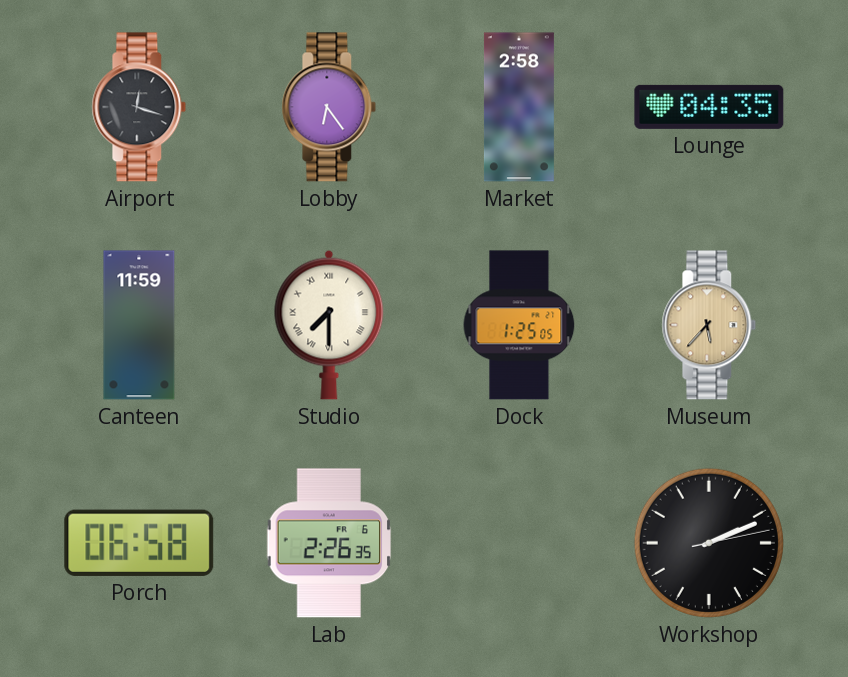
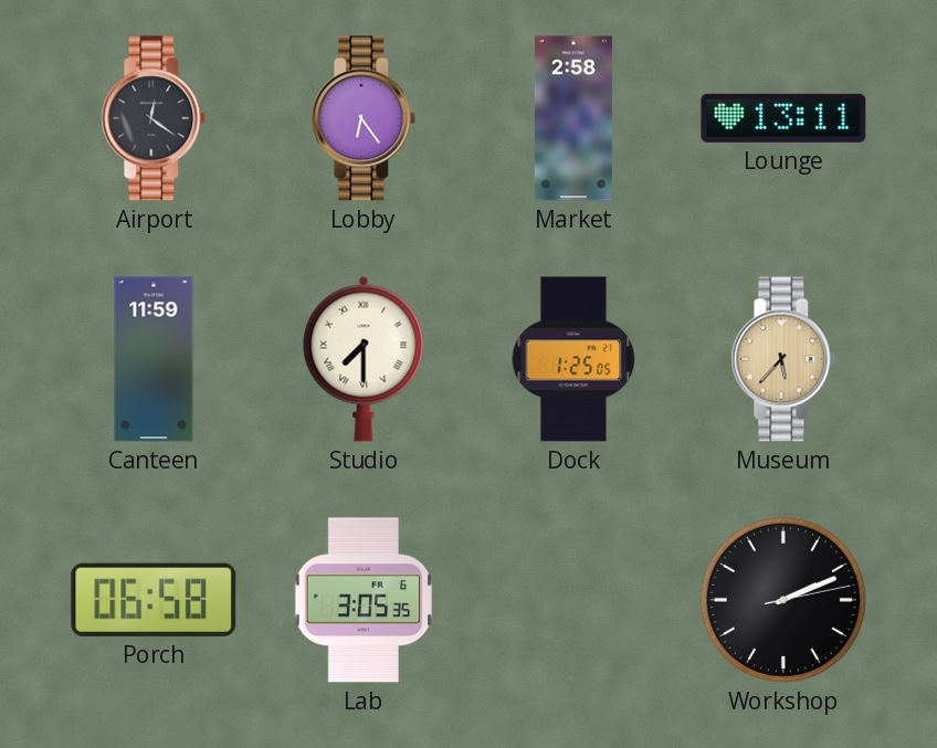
Airport: 12:18 -> 12:21
Lounge: 04:35 -> 13:11
Lab: 2:26 -> 3:05
